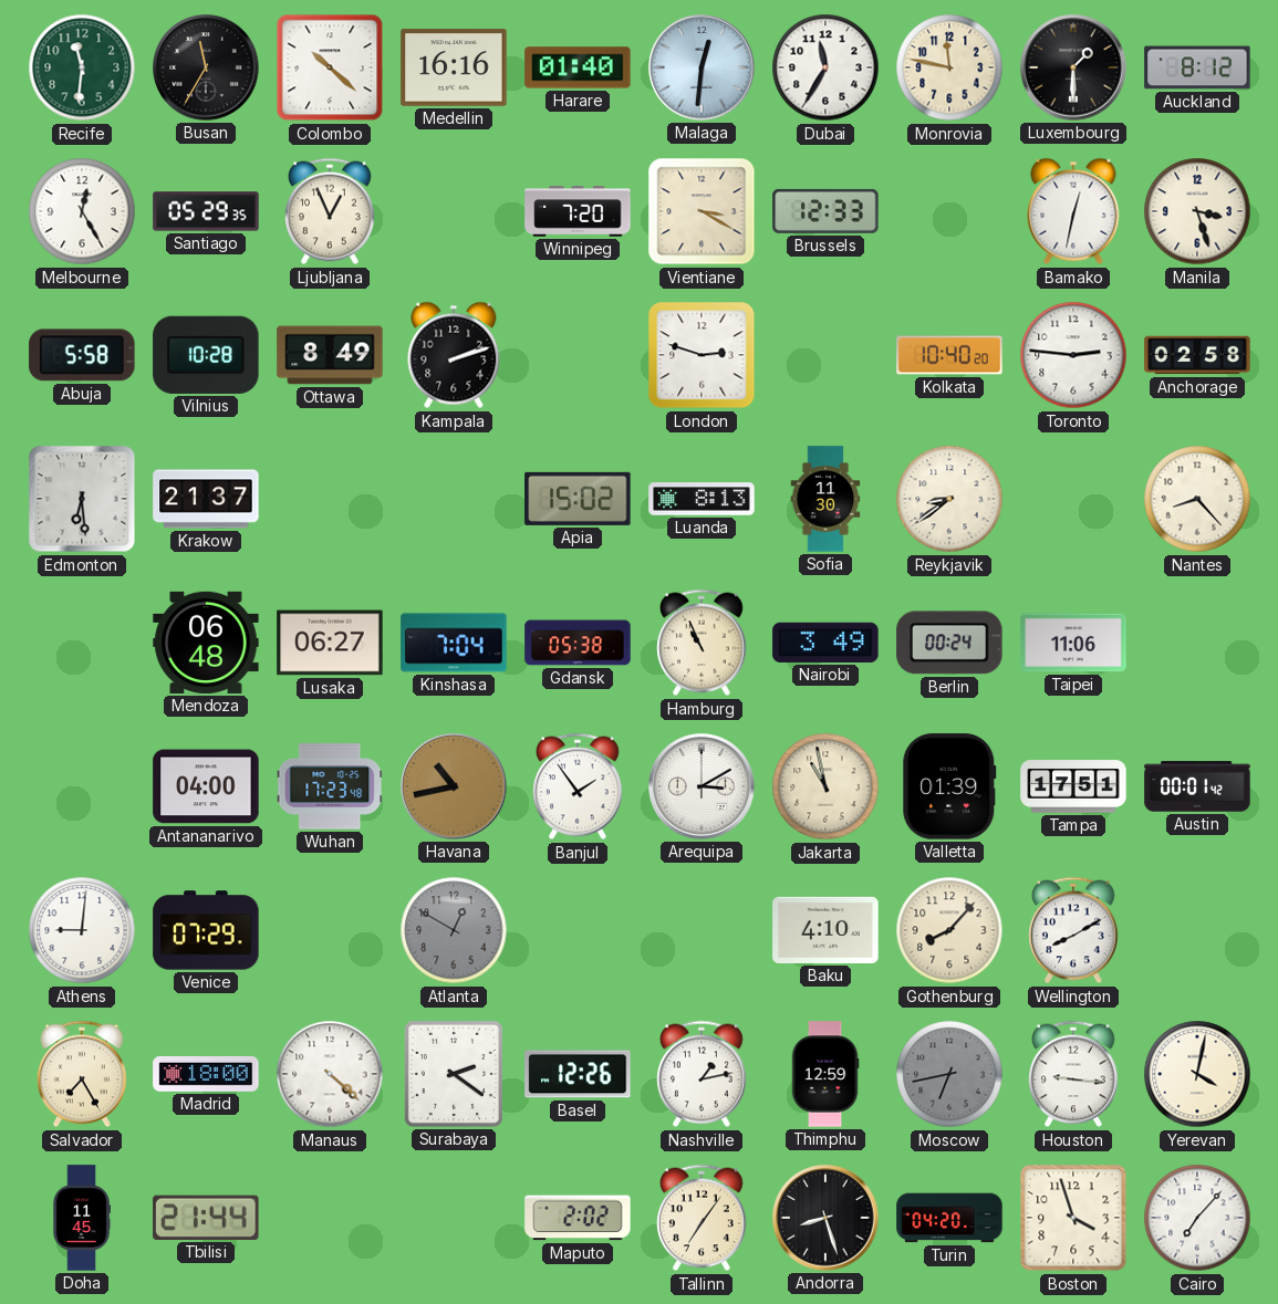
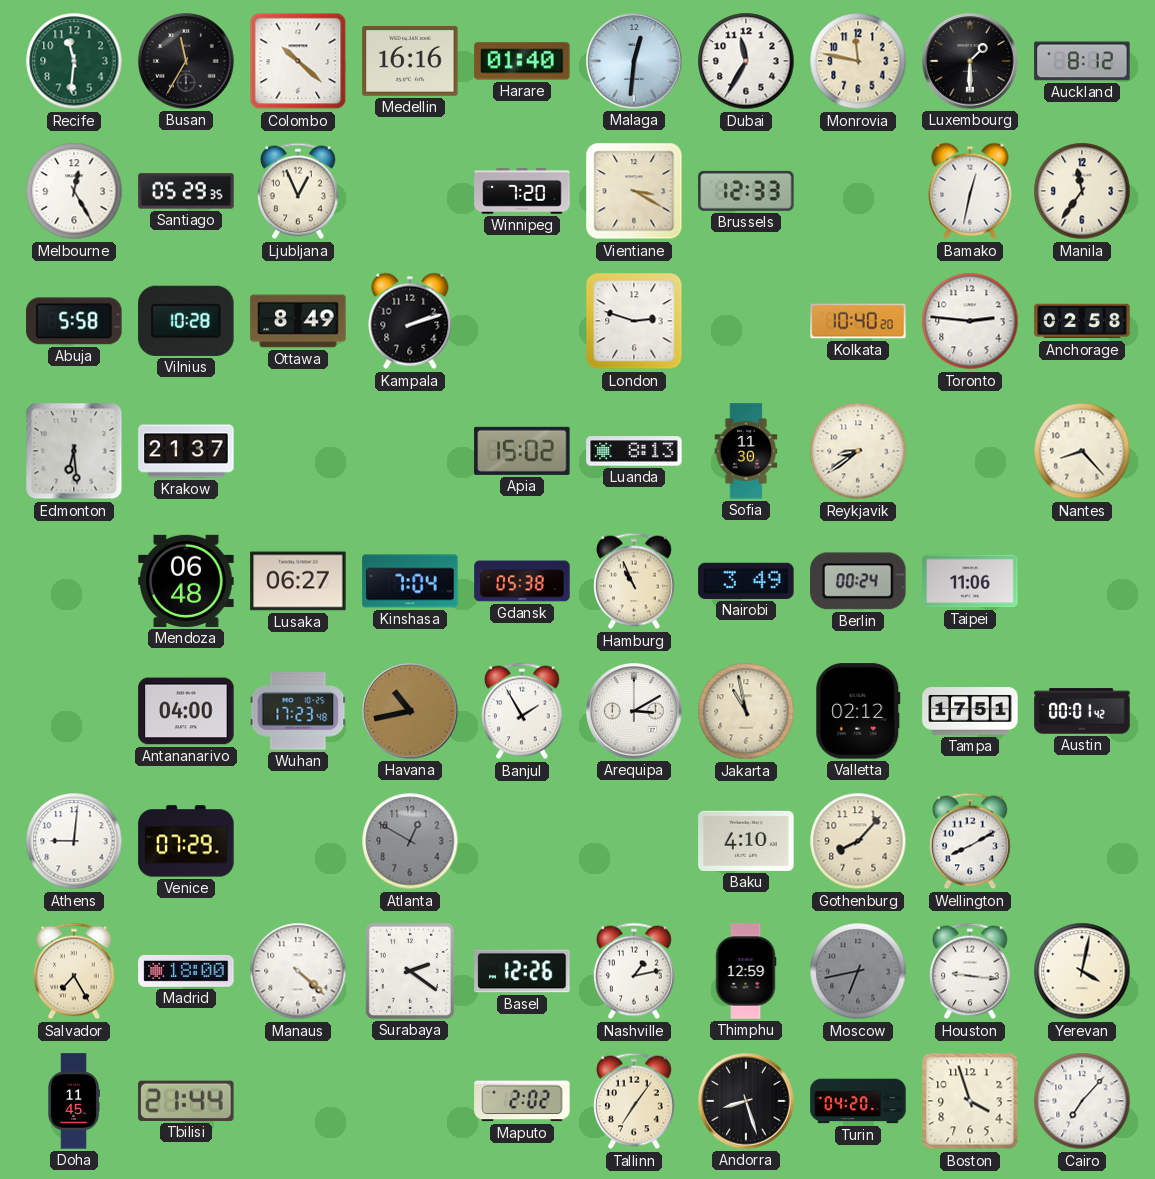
Manila: 3:27 -> 11:36
Banjul: 1:54 -> 1:55
Valletta: 01:39 -> 02:12
